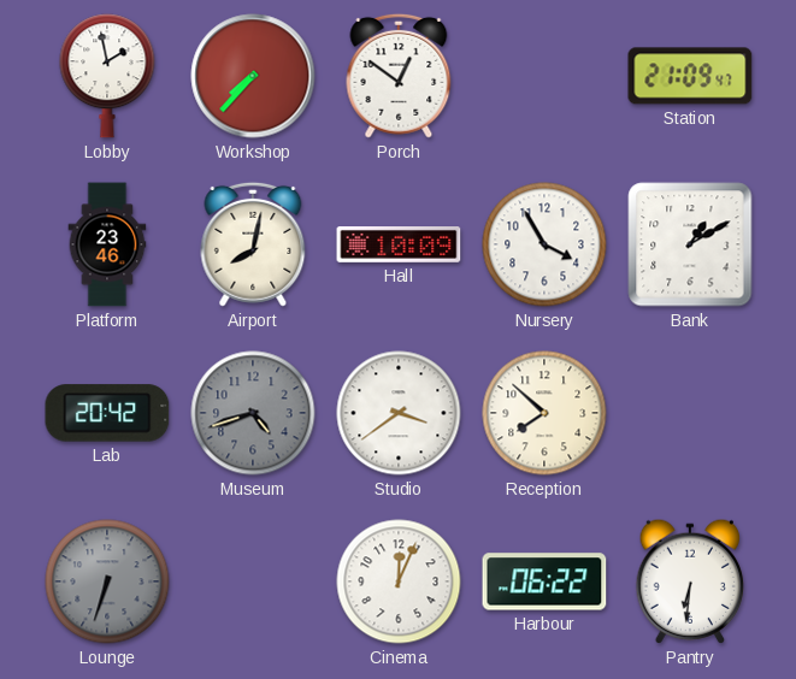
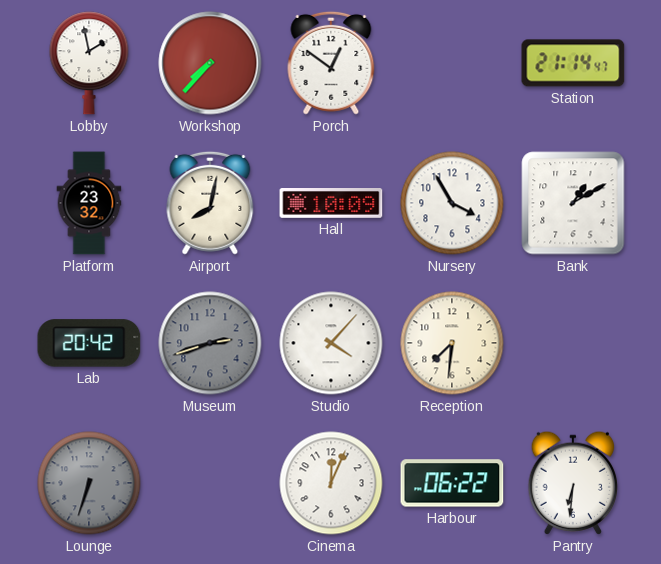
Station: 21:09 -> 21:14
Platform: 23:46 -> 23:32
Museum: 4:42 -> 2:42
Studio: 3:39 -> 4:07
Reception: 7:52 -> 7:31
